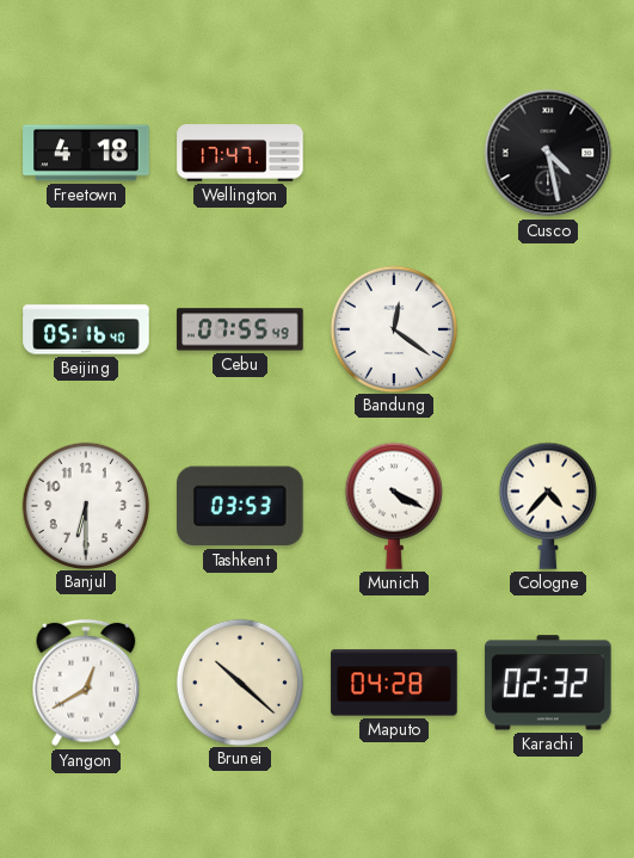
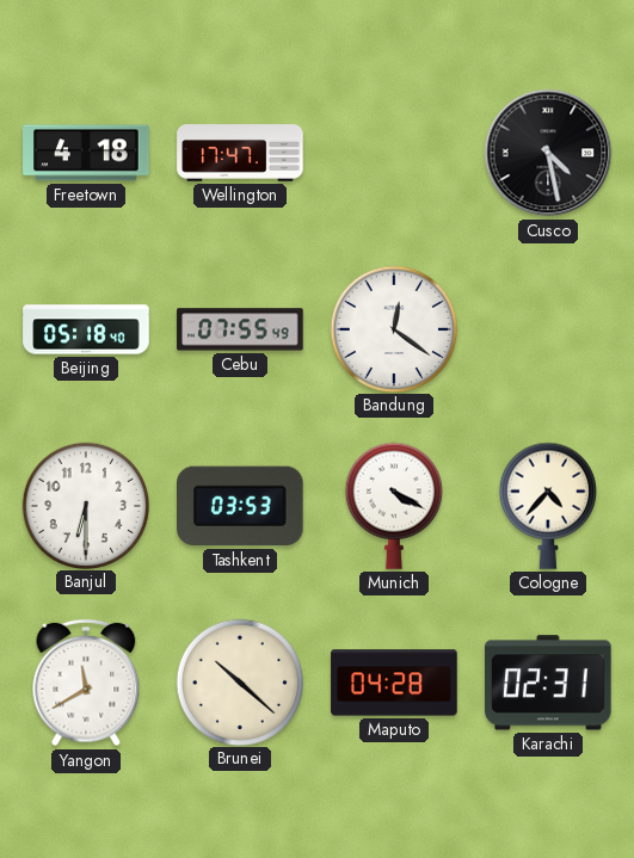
Beijing: 05:16 -> 05:18
Yangon: 12:40 -> 11:40
Karachi: 02:32 -> 02:31
